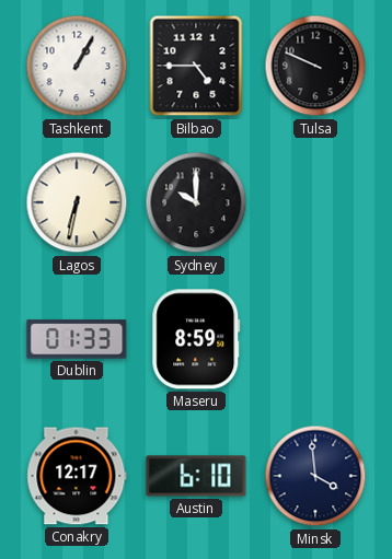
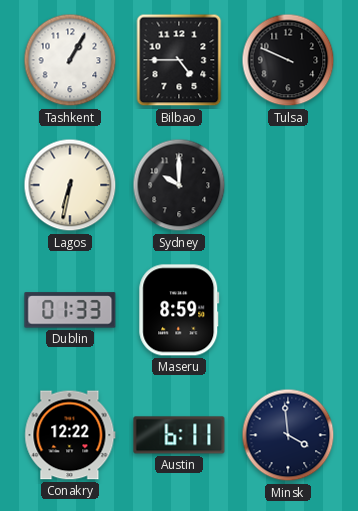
Conakry: 12:17 -> 12:22
Austin: 6:10 -> 6:11
